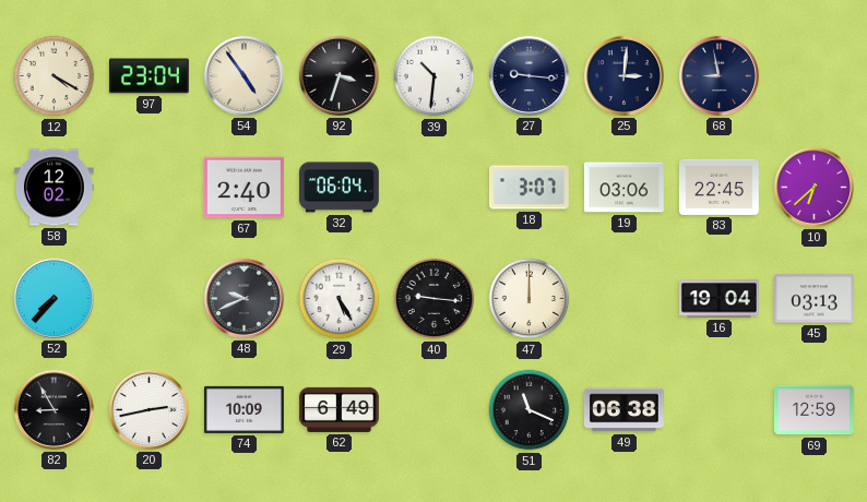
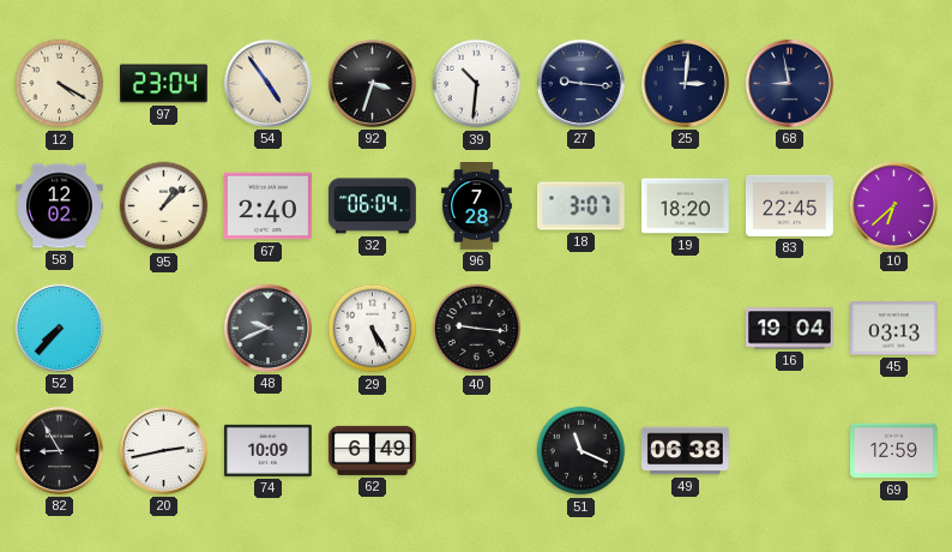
95: none -> 1:08
96: none -> 7:28
19: 03:06 -> 18:20
47: 12:00 -> none
